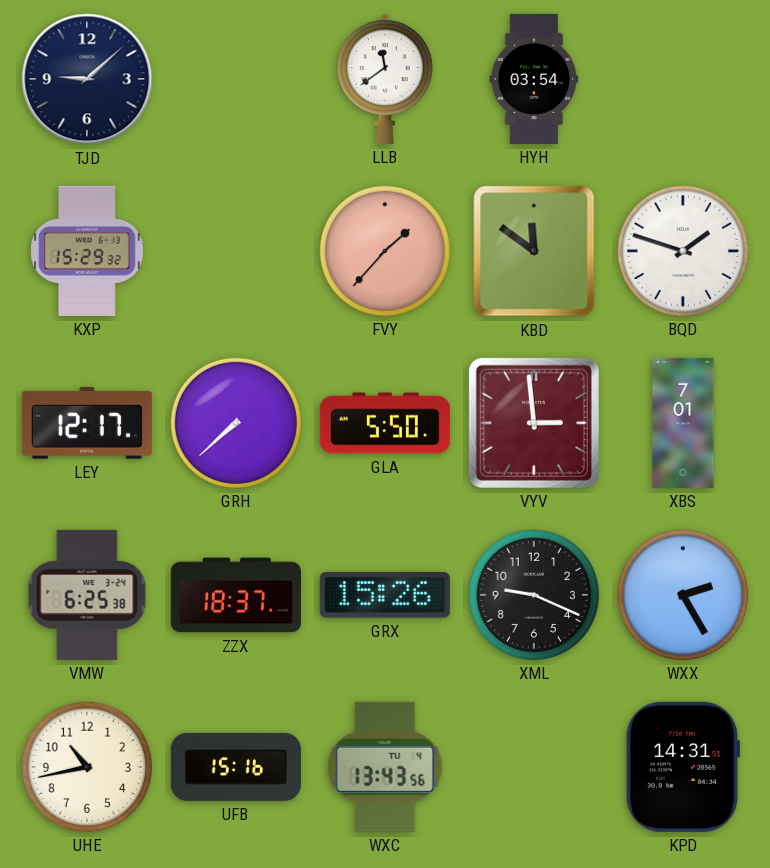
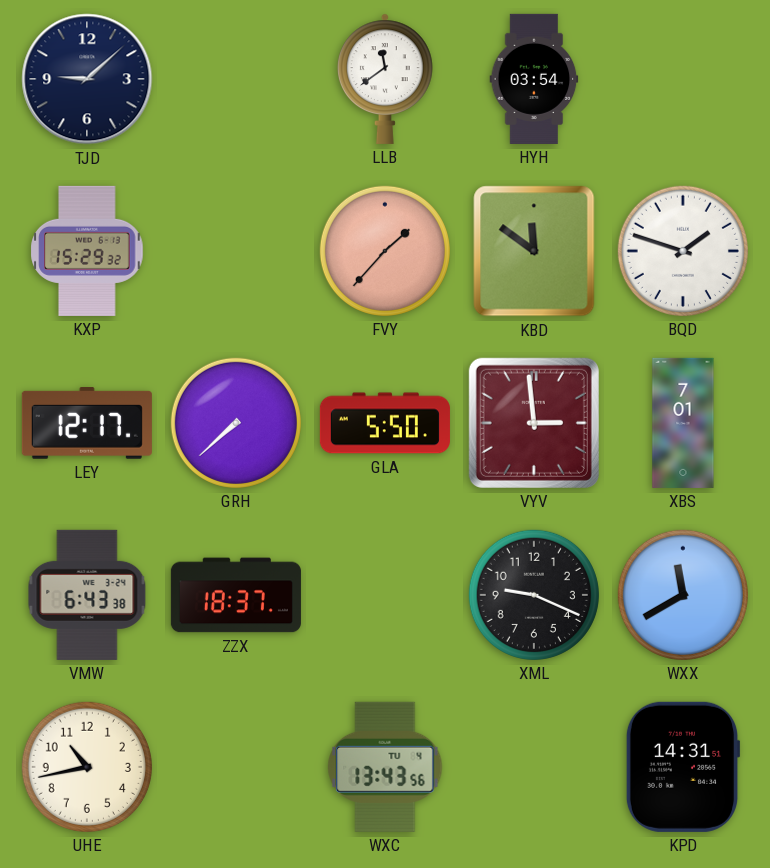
VMW: 6:25 -> 6:43
GRX: 15:26 -> none
WXX: 2:25 -> 11:40
UFB: 15:16 -> none
